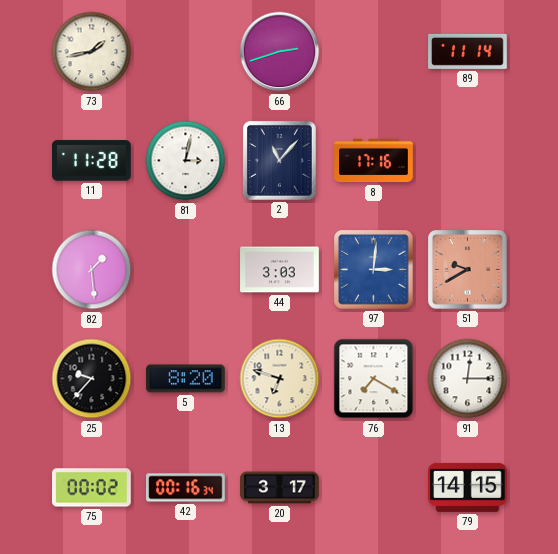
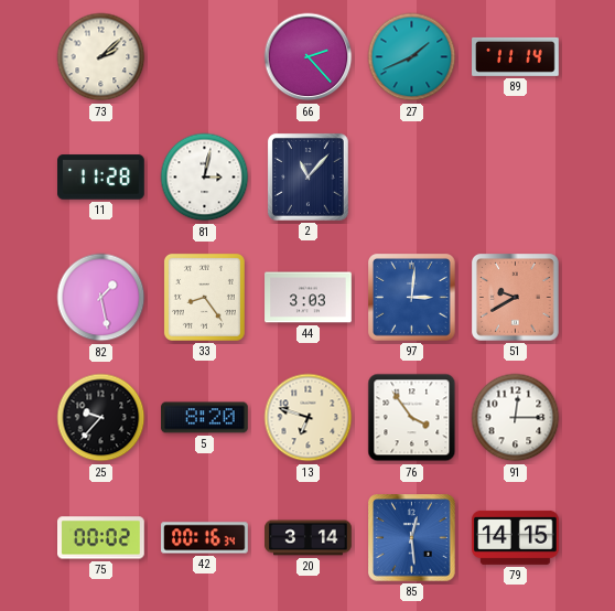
73: 1:43 -> 2:08
66: 2:42 -> 2:23
27: none -> 1:41
8: 17:16 -> none
82: 1:29 -> 1:28
33: none -> 8:24
76: 7:20 -> 3:54
20: 3:17 -> 3:14
85: none -> 12:29
